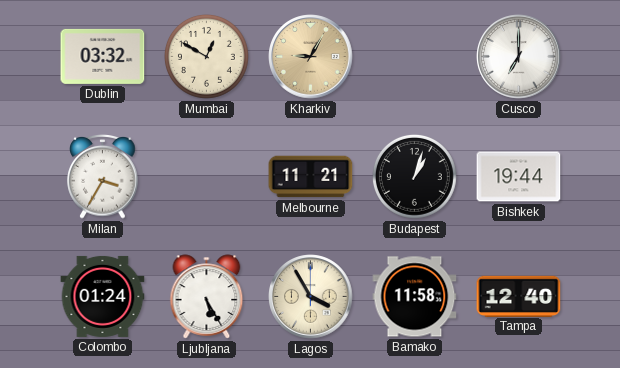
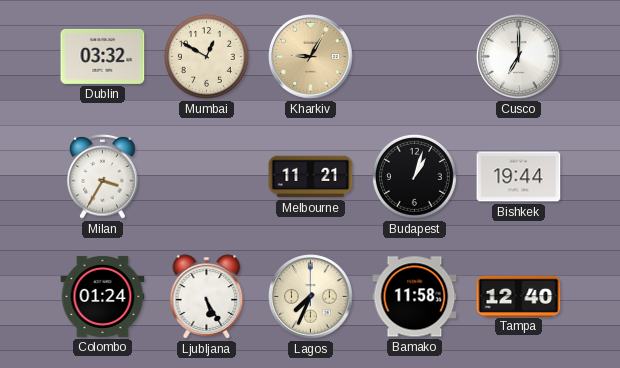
Lagos: 3:55 -> 7:34
